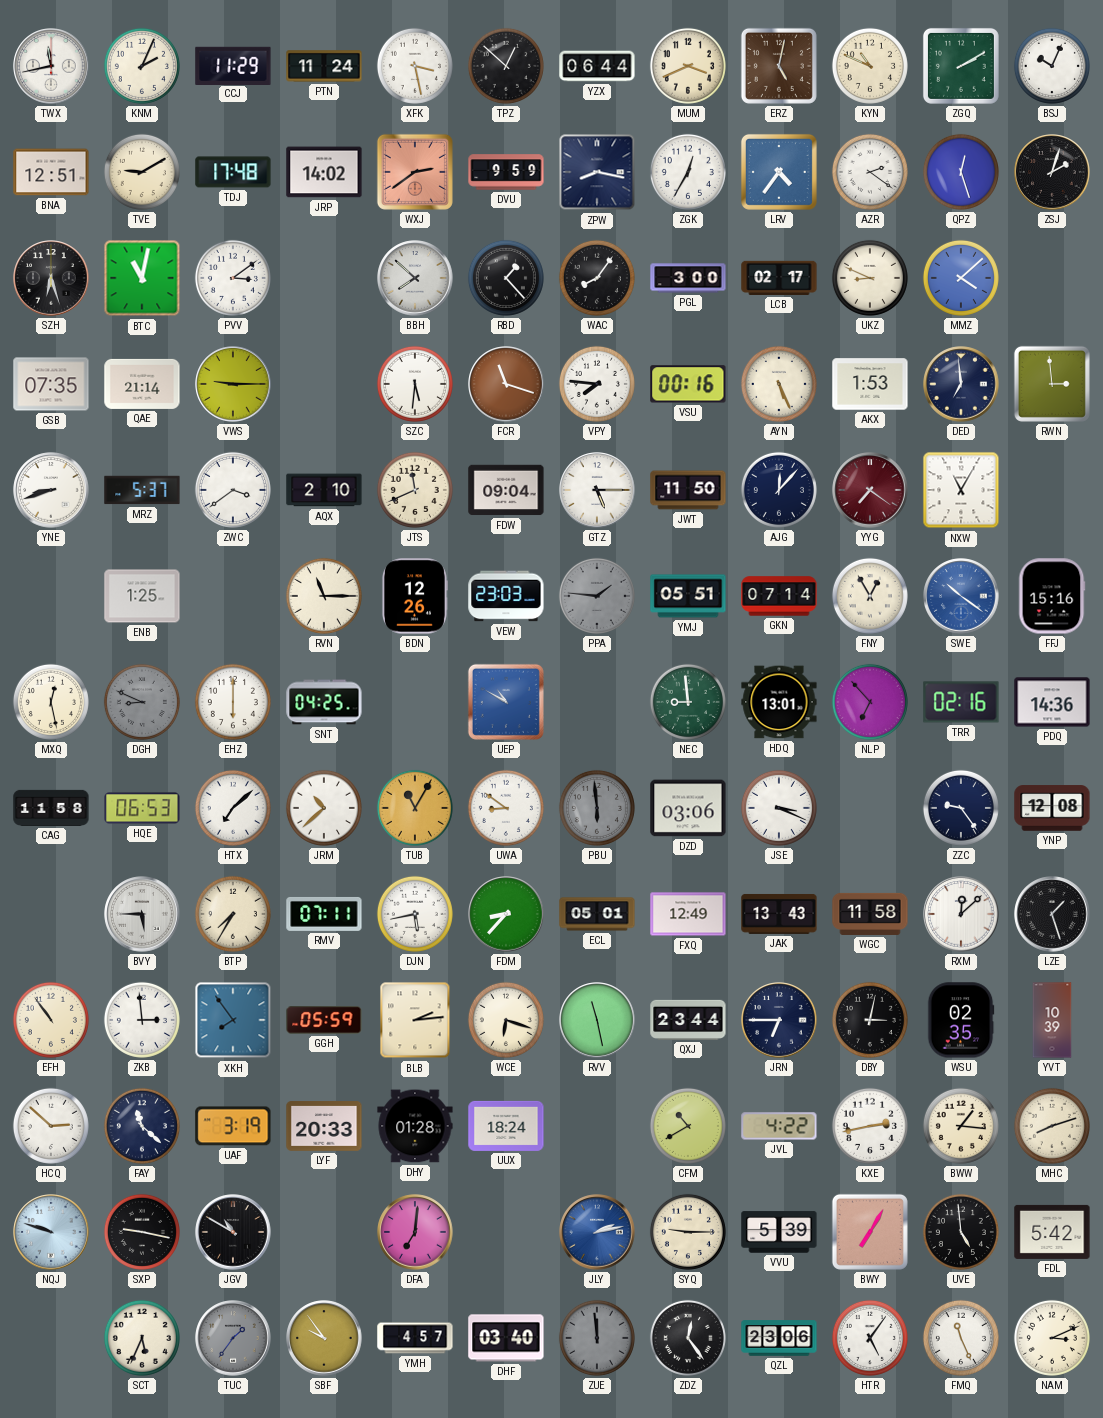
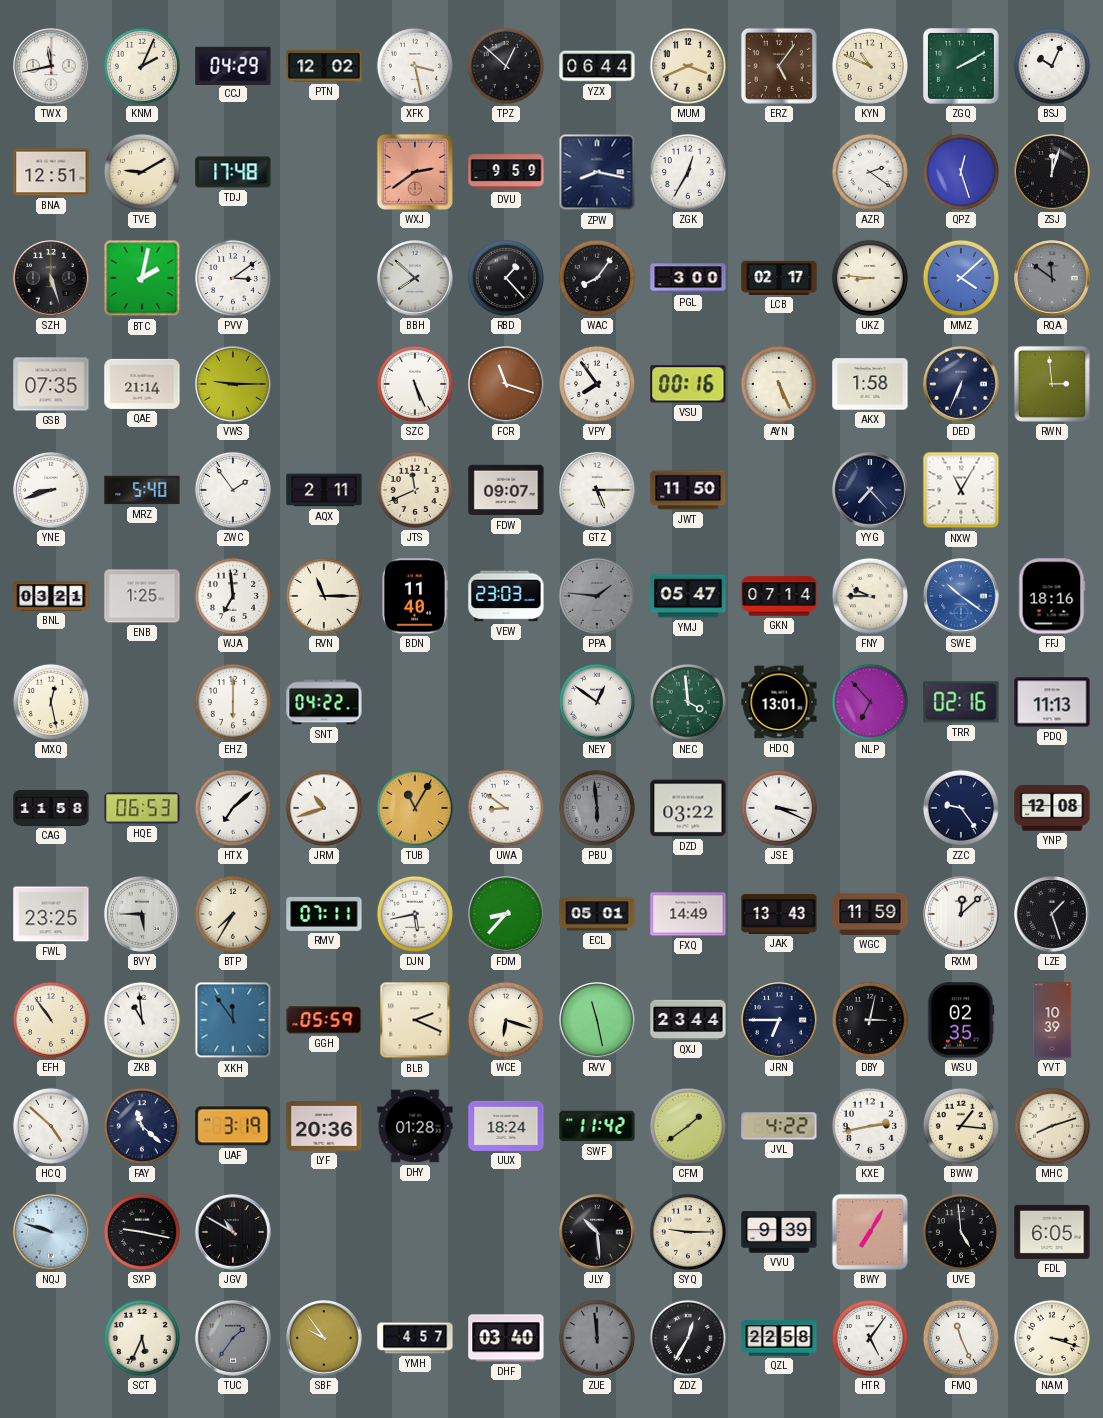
CCJ: 11:29 -> 04:29
PTN: 11:24 -> 12:02
ERZ: 5:02 -> 5:06
JRP: 14:02 -> none
LRV: 4:36 -> none
ZSJ: 2:03 -> 12:03
SZH: 6:27 -> 5:27
BTC: 11:02 -> 2:02
UKZ: 8:49 -> 8:46
RQA: none -> 11:51
SZC: 5:31 -> 5:26
VPY: 7:46 -> 7:54
AKX: 1:53 -> 1:58
DED: 6:59 -> 6:34
MRZ: 5:37 -> 5:40
ZWC: 3:39 -> 1:54
AQX: 2:10 -> 2:11
FDW: 09:04 -> 09:07
AJG: 12:07 -> none
YYG: 7:21 -> 7:23
YYG dial: burgundy -> navy
BNL: none -> 03:21
WJA: none -> 6:59
BDN: 12:26 -> 11:40
YMJ: 05:51 -> 05:47
FNY: 12:55 -> 9:45
FFJ: 15:16 -> 18:16
DGH: 8:49 -> none
SNT: 04:25 -> 04:22
UEP: 10:50 -> none
NEY: none -> 12:51
NEC: 8:59 -> 3:59
PDQ: 14:36 -> 11:13
JRM: 10:38 -> 10:42
DZD: 03:06 -> 03:22
FWL: none -> 23:25
FXQ: 12:49 -> 14:49
WGC: 11:58 -> 11:59
ZKB: 2:59 -> 10:59
XKH: 7:54 -> 11:54
BLB: 2:14 -> 2:19
HCQ: 2:52 -> 4:52
LYF: 20:33 -> 20:36
SWF: none -> 11:42
CFM: 10:40 -> 1:39
DFA: 7:01 -> none
JLY: 2:13 -> 10:29
JLY dial: blue -> black
VVU: 5:39 -> 9:39
FDL: 5:42 -> 6:05
ZDZ: 12:24 -> 12:35
QZL: 23:06 -> 22:58
NAM: 3:11 -> 3:18
